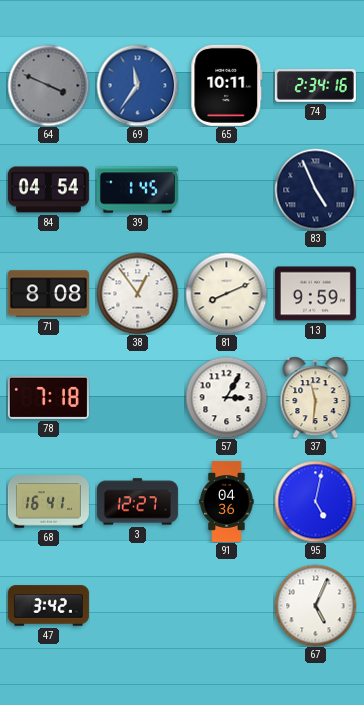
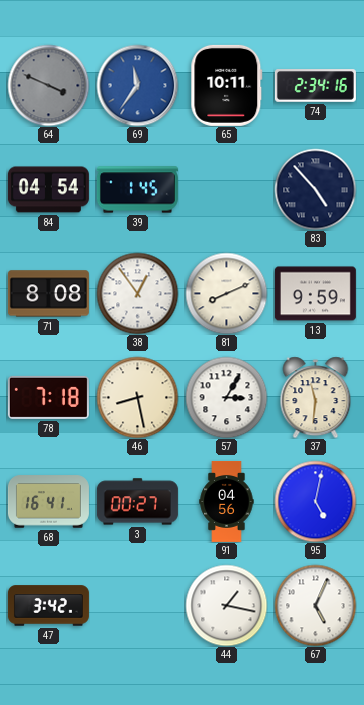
83: 4:56 -> 4:53
46: none -> 8:28
3: 12:27 -> 00:27
91: 04:36 -> 04:56
44: none -> 1:17
